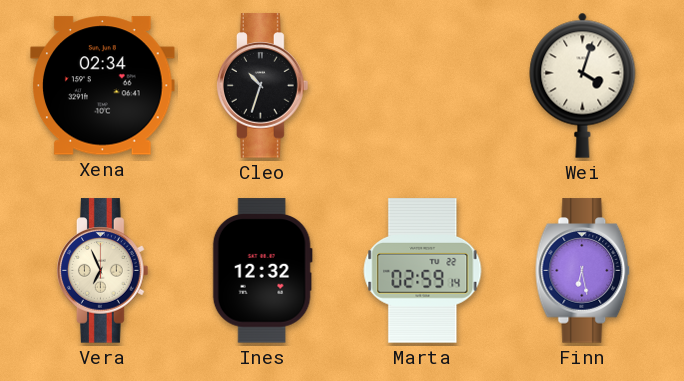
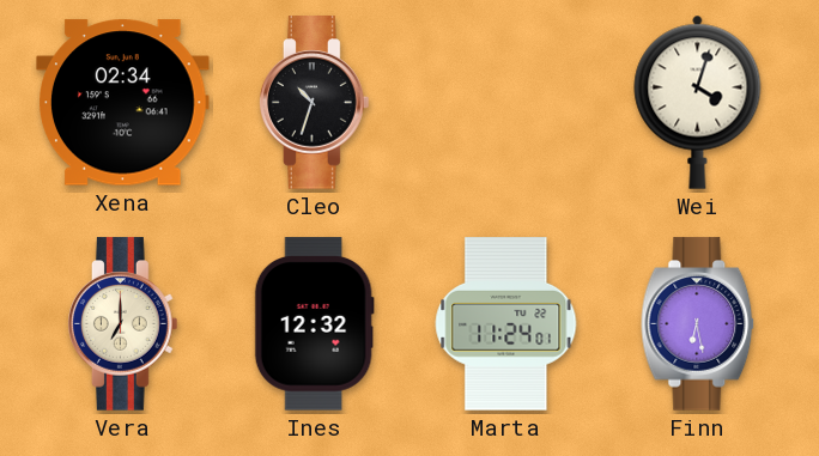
Vera: 6:56 -> 7:00
Marta: 02:59 -> 11:24
